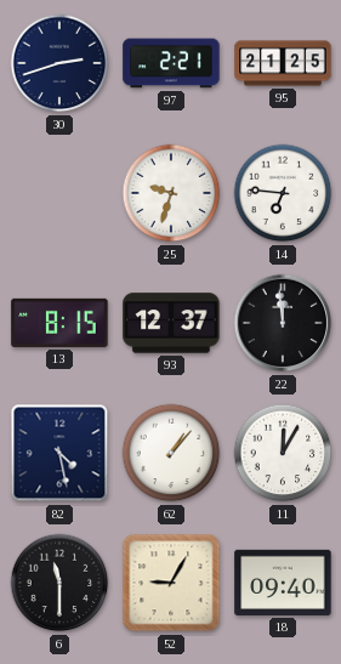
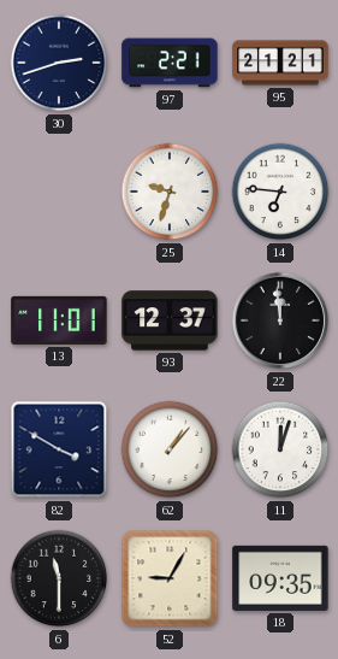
95: 21:25 -> 21:21
13: 8:15 -> 11:01
82: 4:28 -> 3:50
11: 12:05 -> 12:03
18: 09:40 -> 09:35
